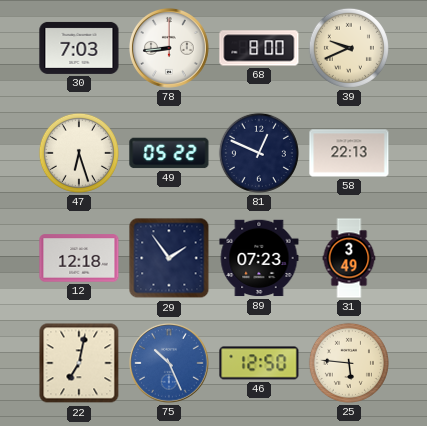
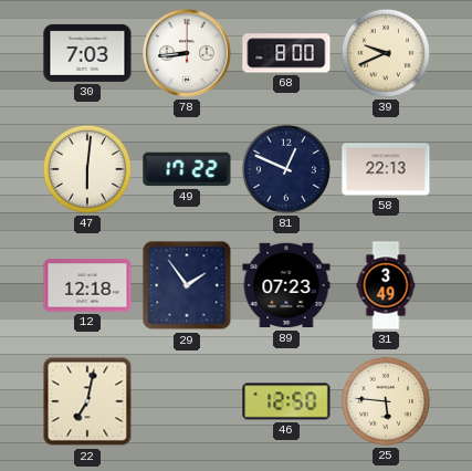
47: 6:27 -> 6:01
49: 05:22 -> 17:22
75: 10:26 -> none
